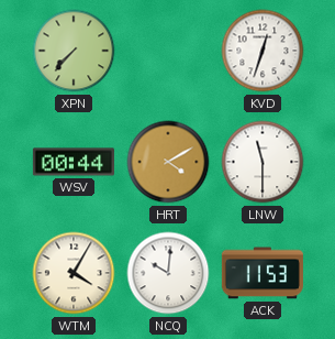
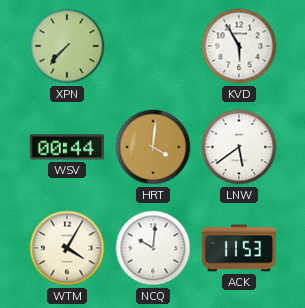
KVD: 12:33 -> 5:55
HRT: 4:10 -> 4:01
LNW: 11:30 -> 5:39
